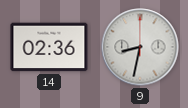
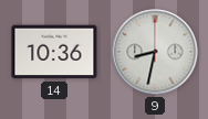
14: 02:36 -> 10:36
